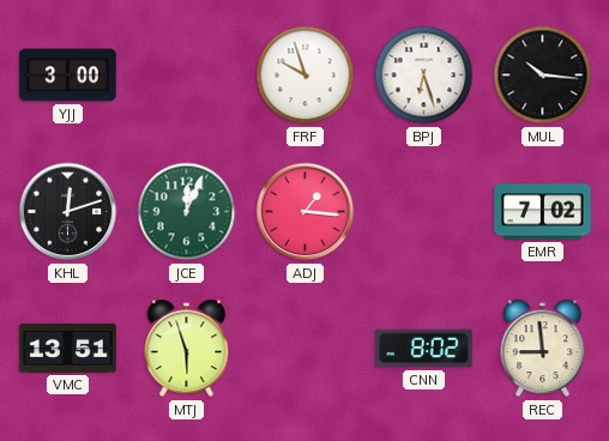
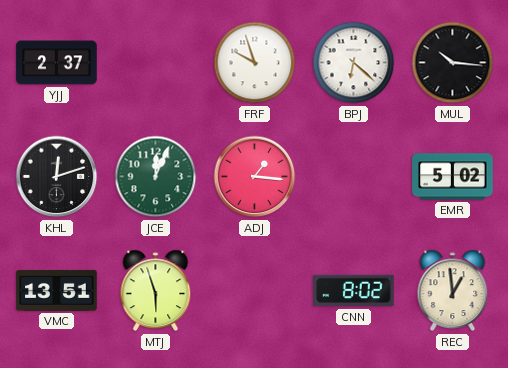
YJJ: 3:00 -> 2:37
BPJ: 6:27 -> 6:22
EMR: 7:02 -> 5:02
REC: 8:59 -> 12:59
